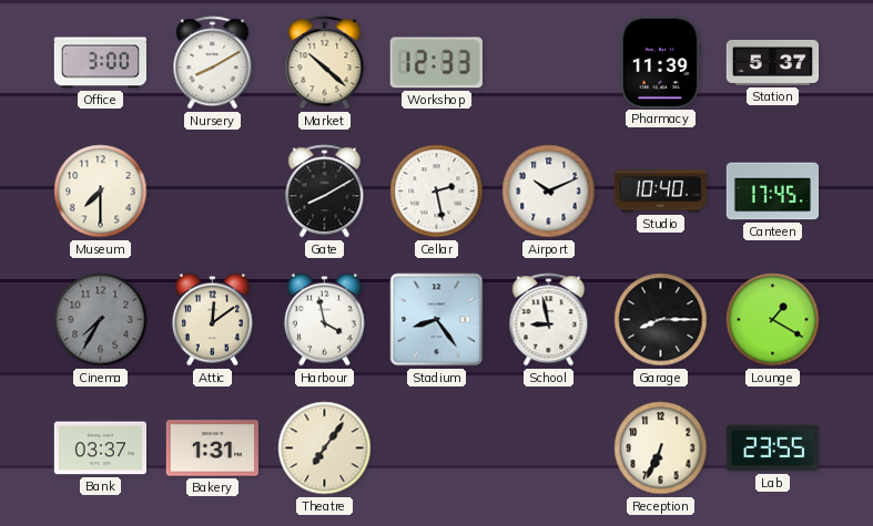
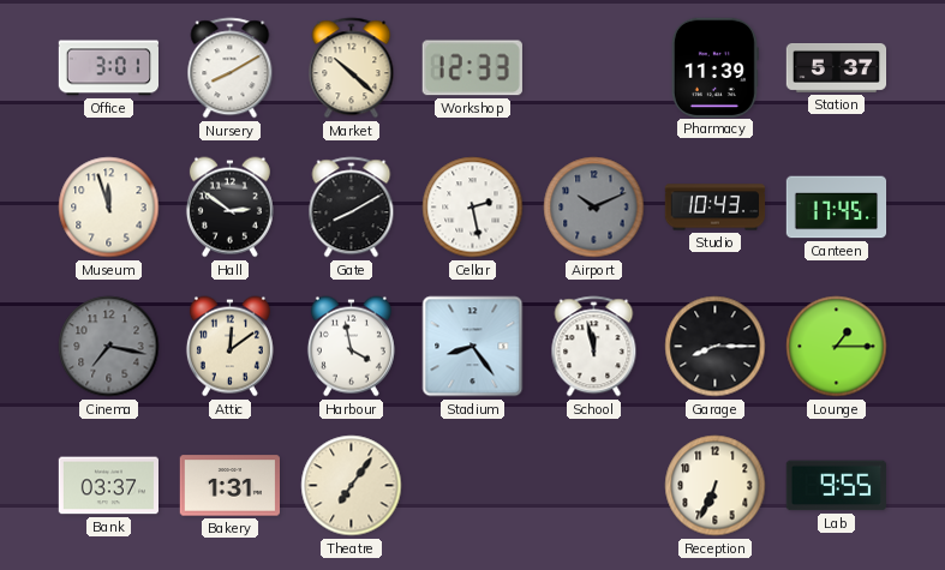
Office: 3:00 -> 3:01
Museum: 7:30 -> 11:57
Hall: none -> 2:51
Airport dial: white -> grey
Studio: 10:40 -> 10:43
Cinema: 7:35 -> 7:17
School: 8:58 -> 11:58
Lounge: 1:20 -> 1:15
Lab: 23:55 -> 9:55
